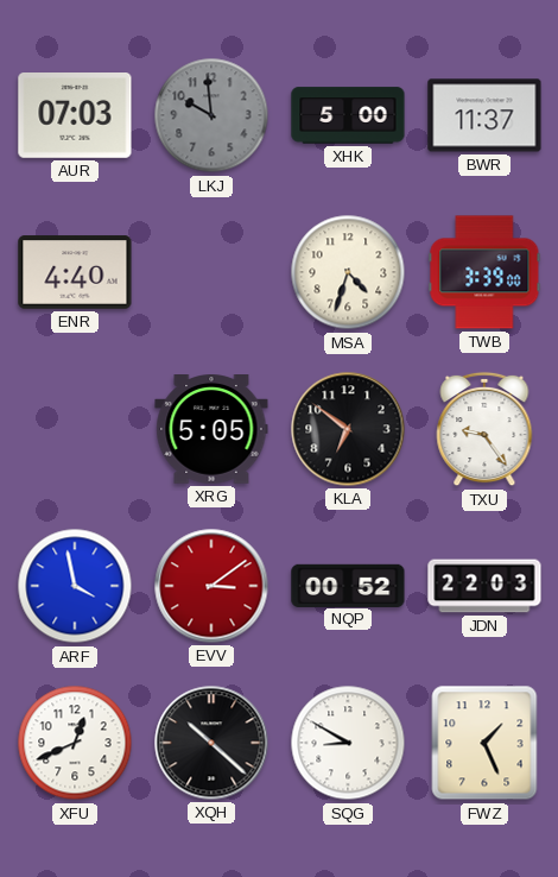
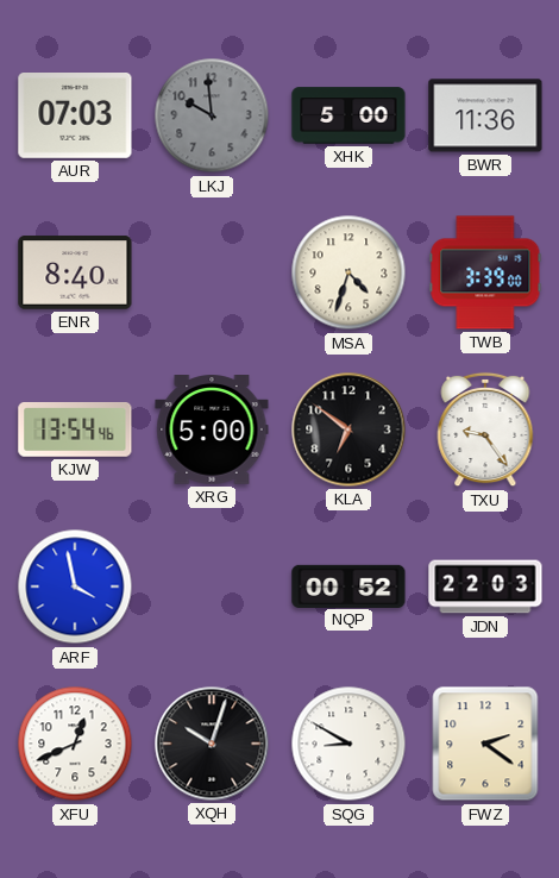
BWR: 11:37 -> 11:36
ENR: 4:40 -> 8:40
KJW: none -> 13:54
XRG: 5:05 -> 5:00
EVV: 3:09 -> none
XQH: 10:22 -> 10:03
FWZ: 1:26 -> 2:21
